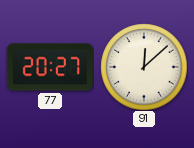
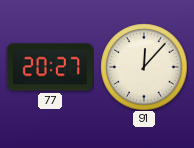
91: 12:08 -> 12:07
